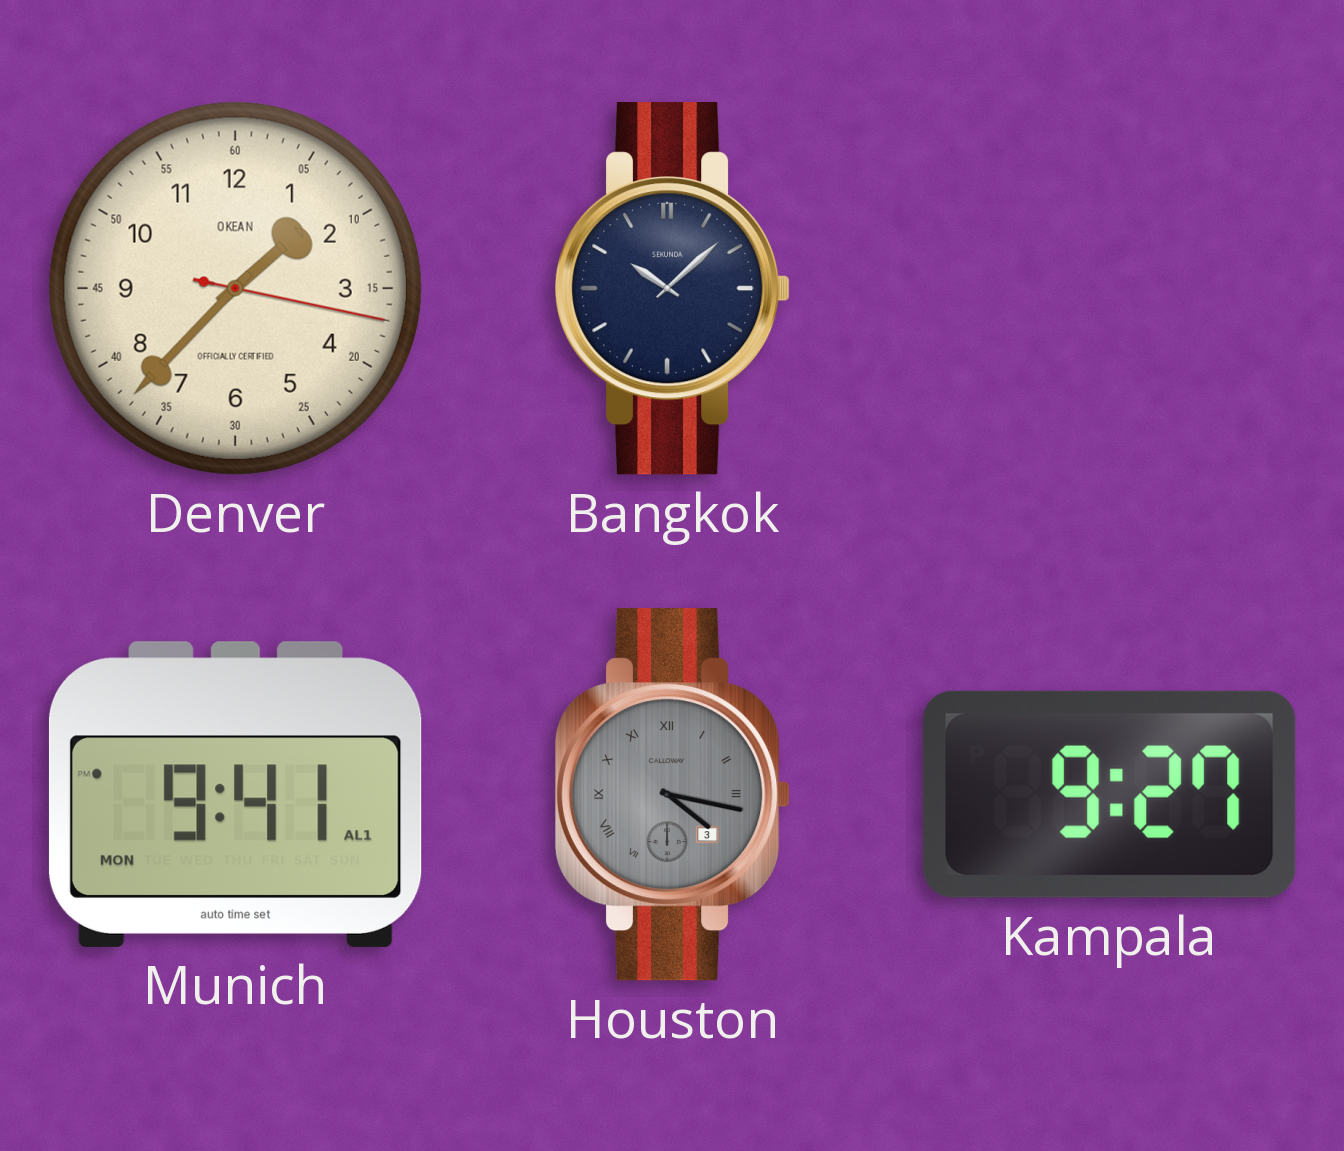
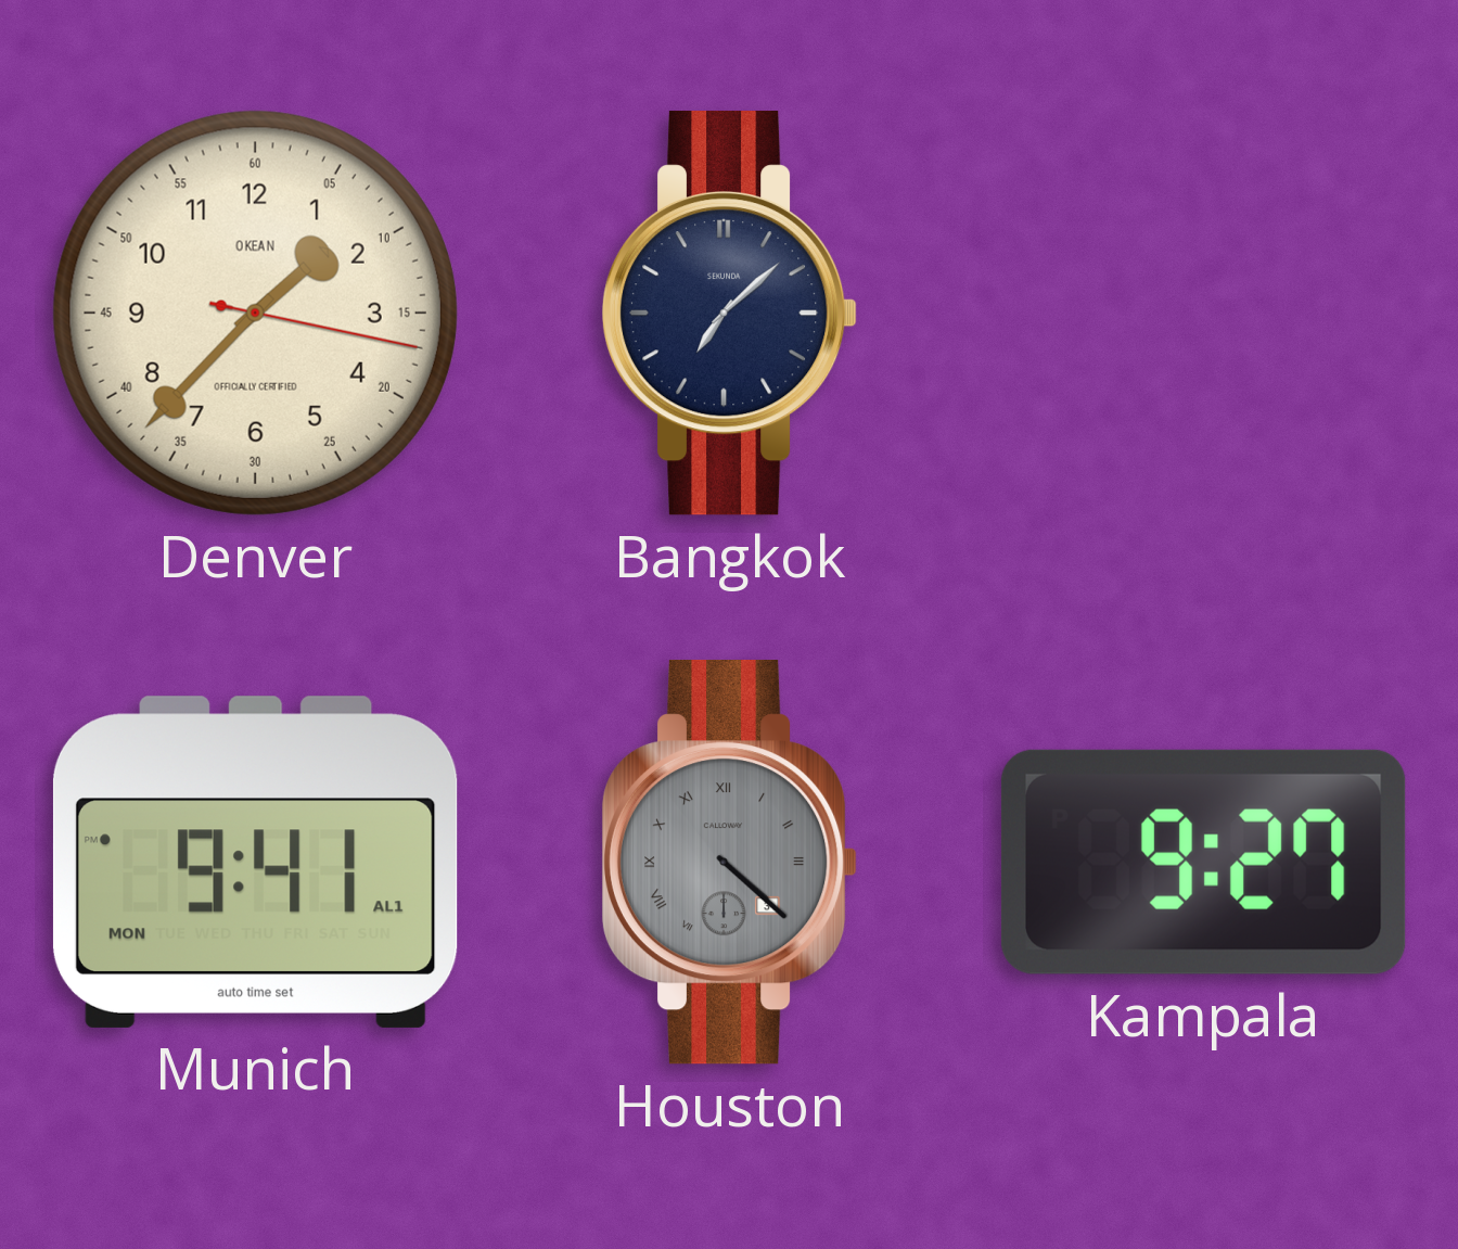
Bangkok: 10:08 -> 7:08
Houston: 4:17 -> 4:22
